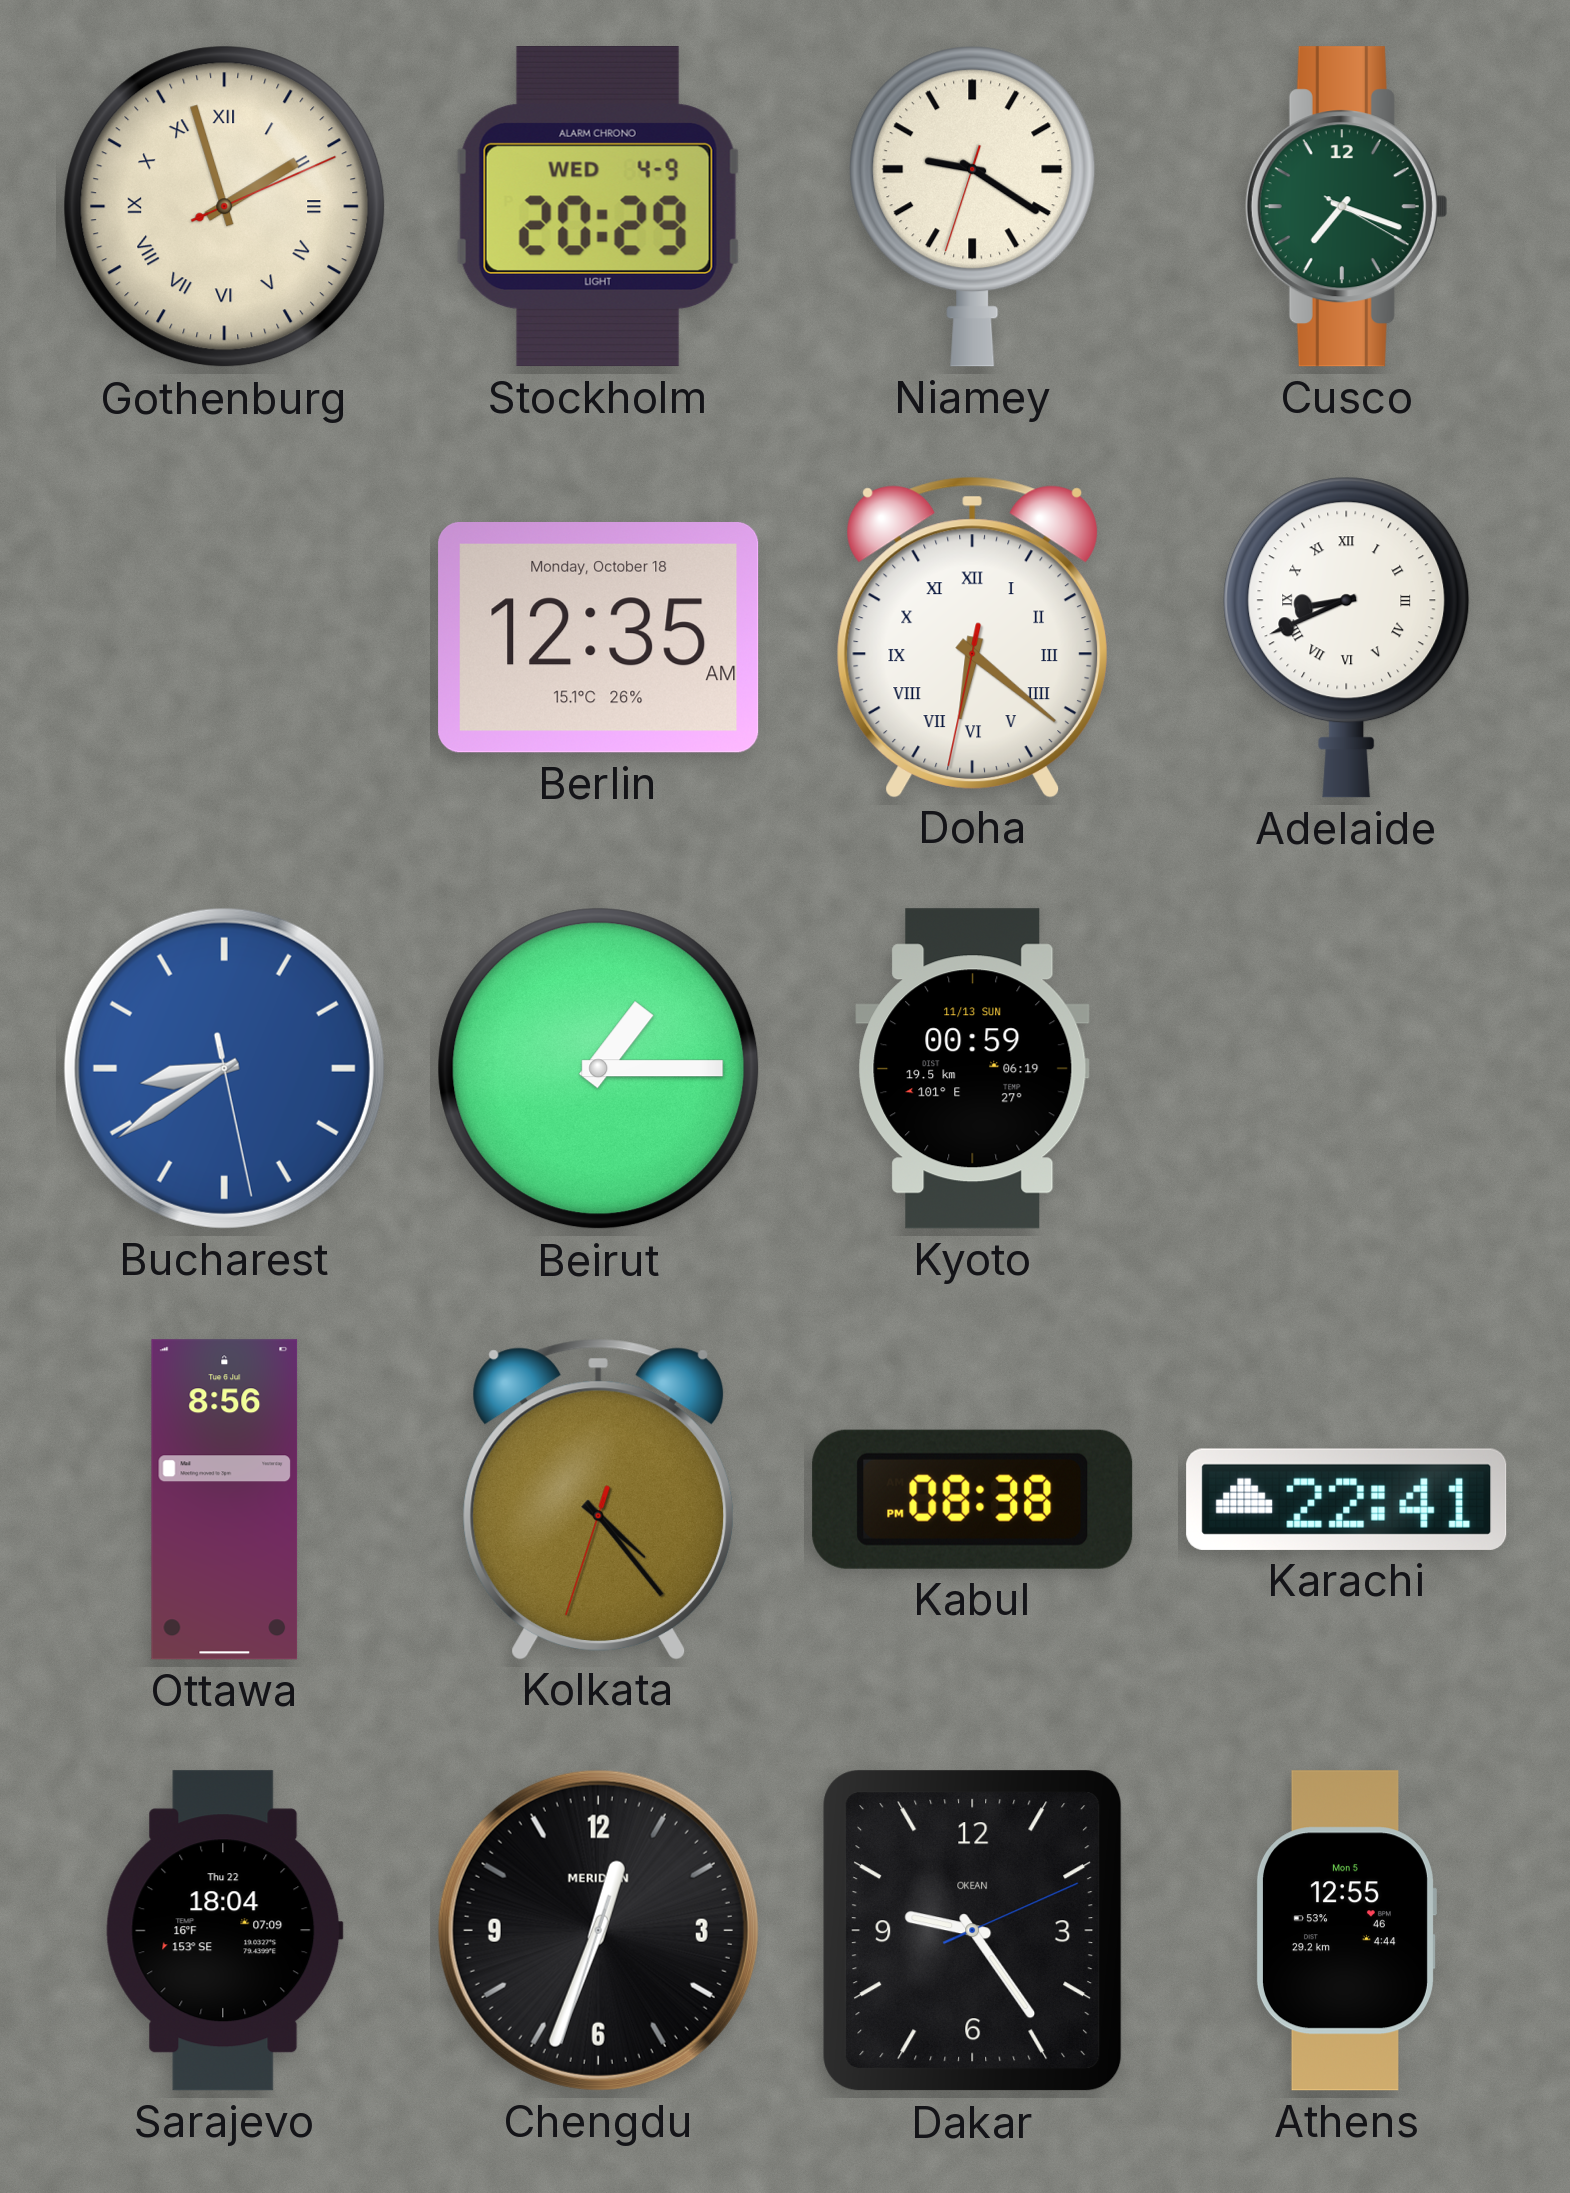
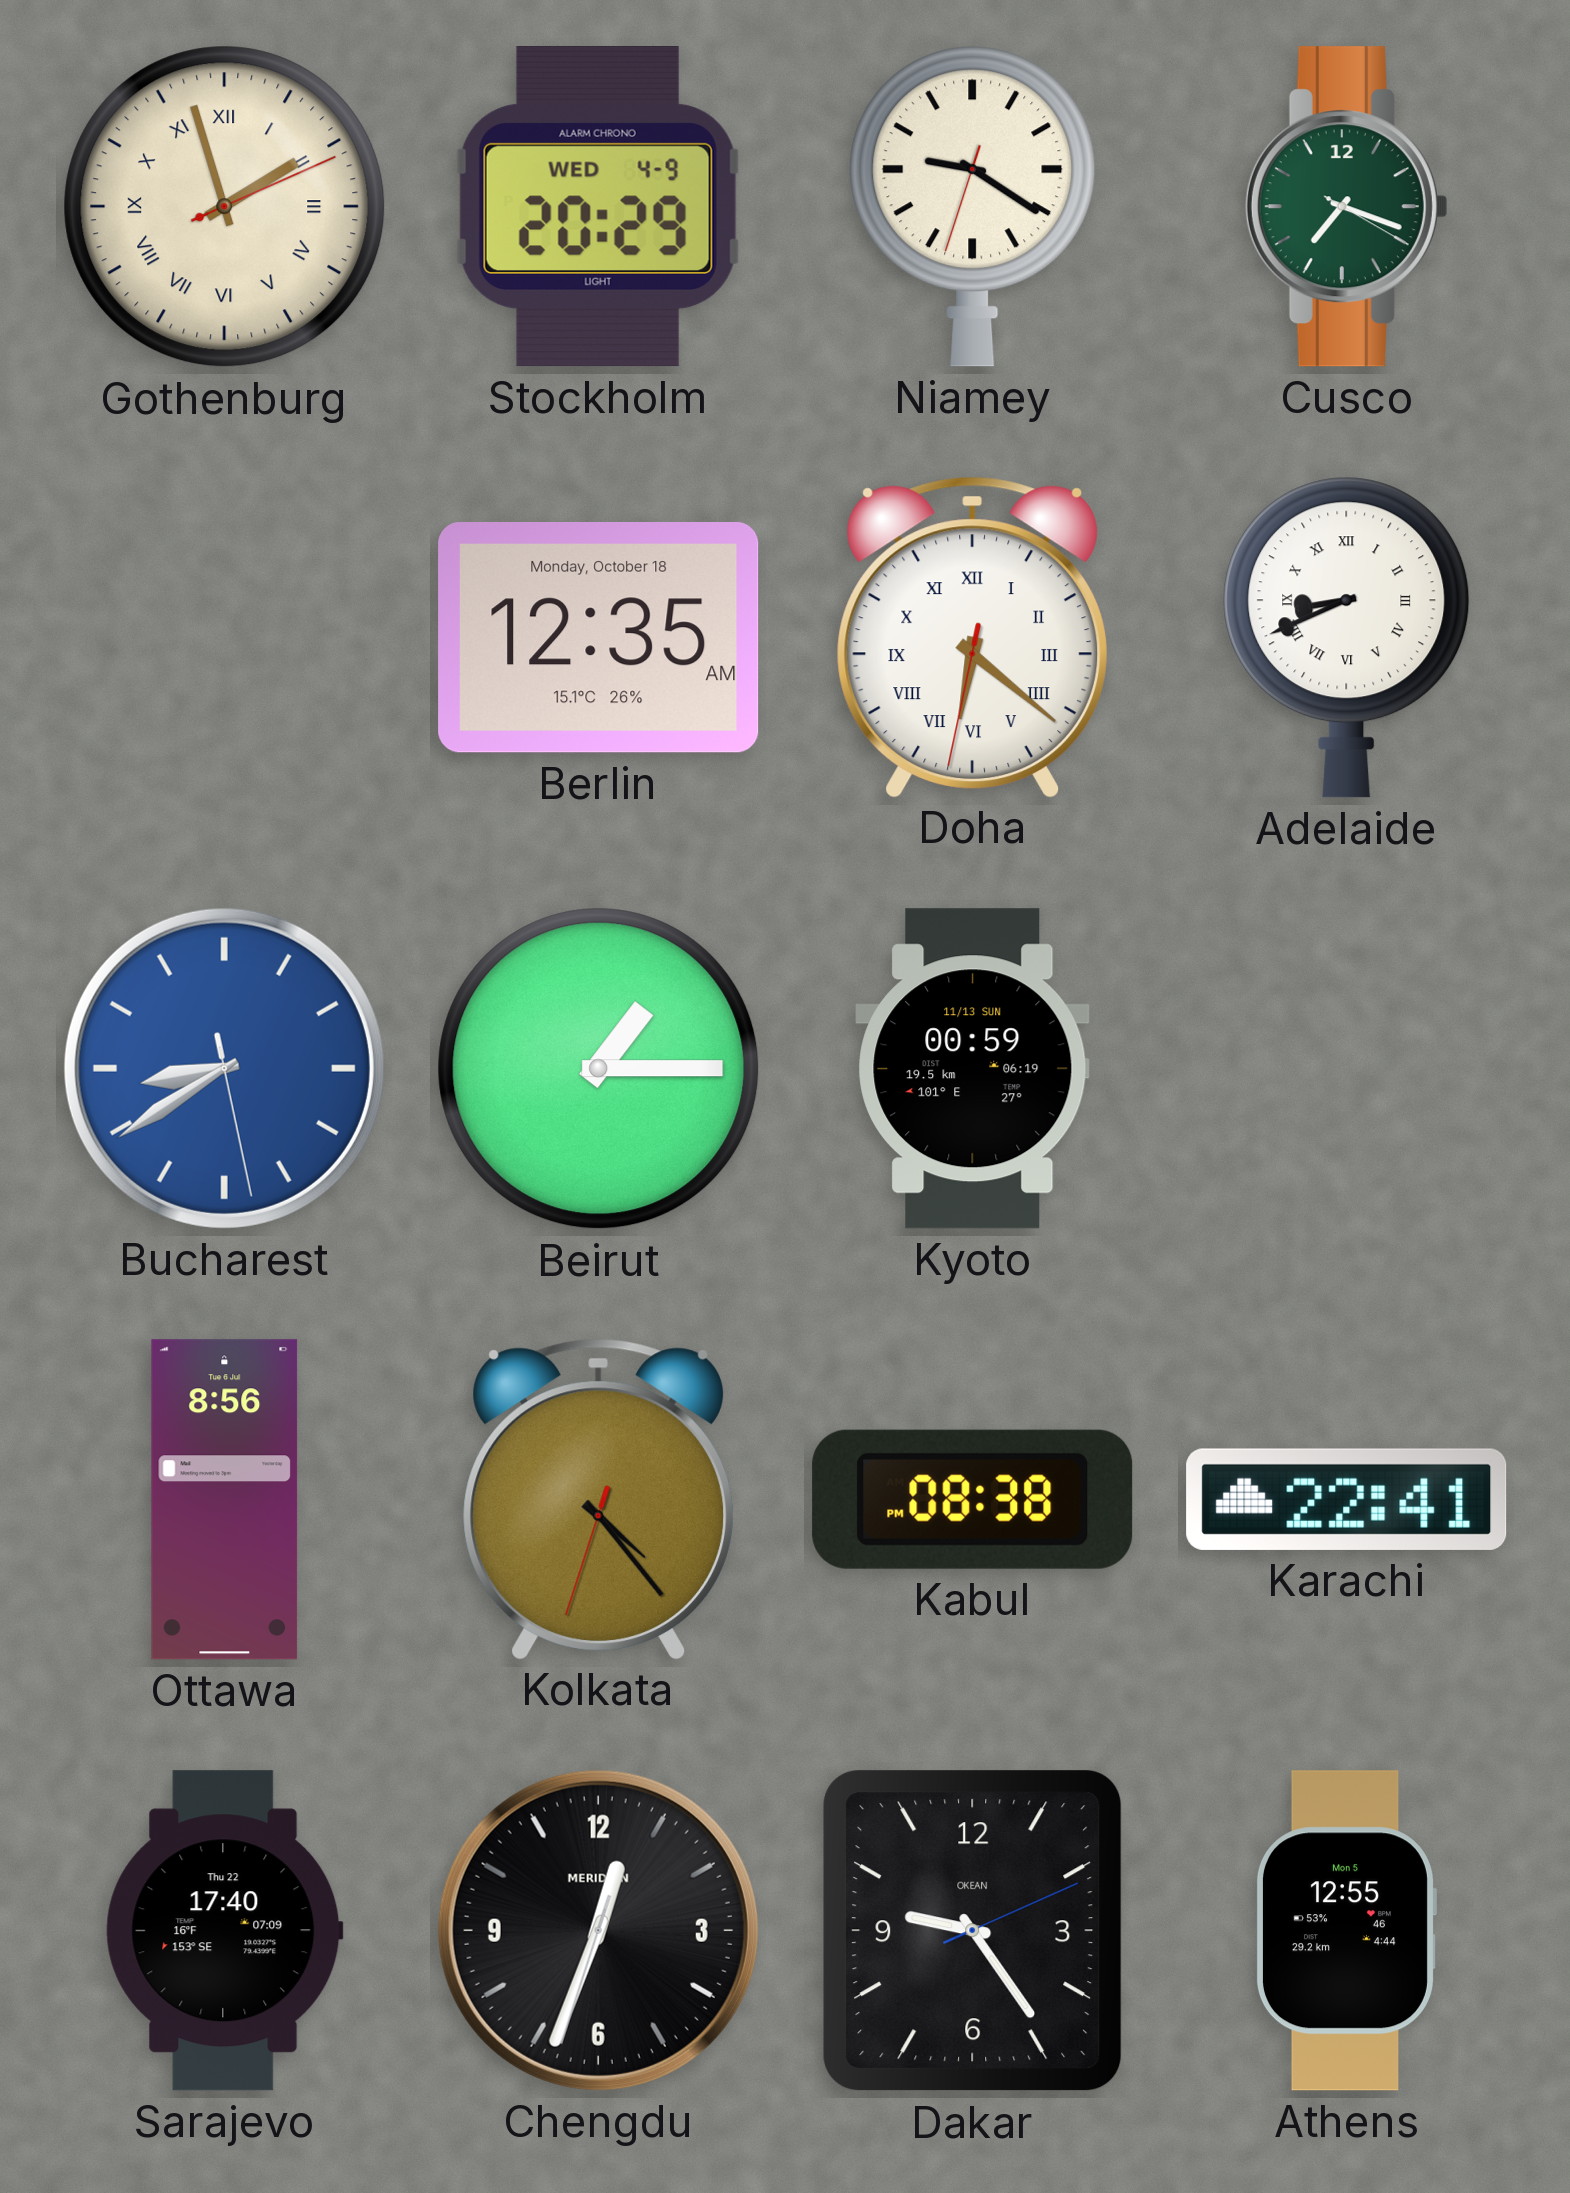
Sarajevo: 18:04 -> 17:40
